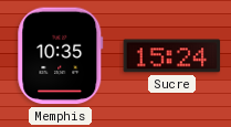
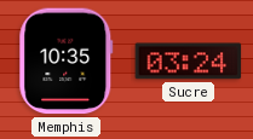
Sucre: 15:24 -> 03:24
